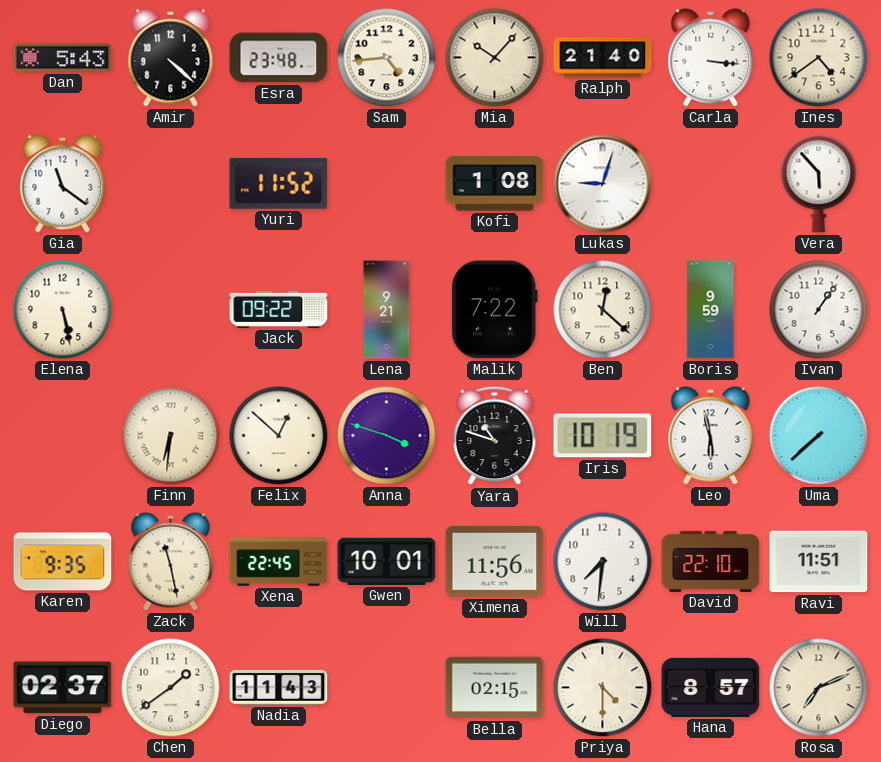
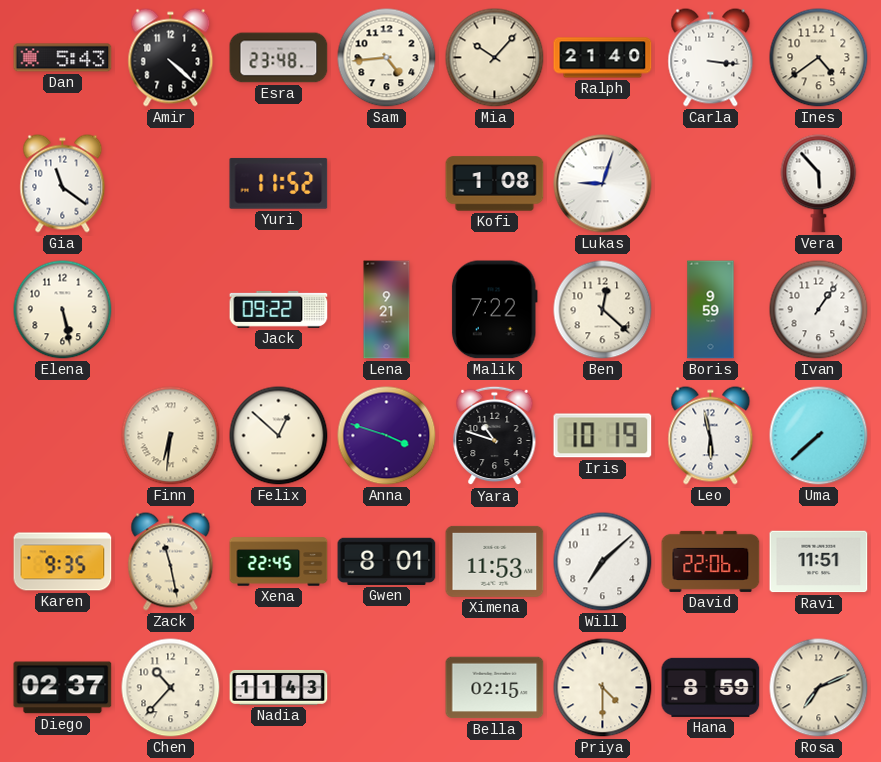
Gwen: 10:01 -> 8:01
Ximena: 11:56 -> 11:53
Will: 7:31 -> 7:08
David: 22:10 -> 22:06
Chen: 1:39 -> 10:37
Hana: 8:57 -> 8:59
